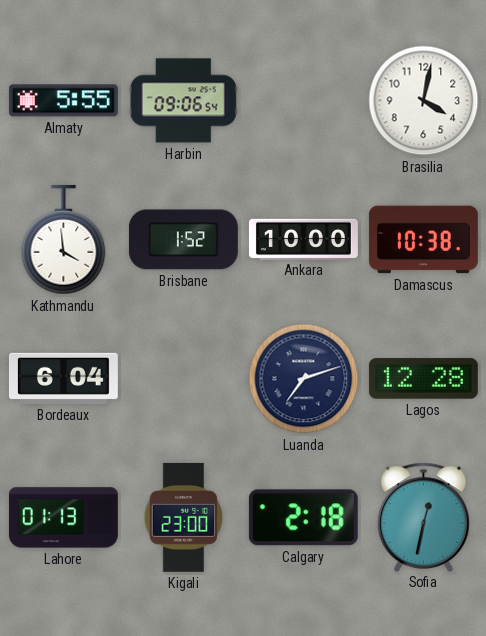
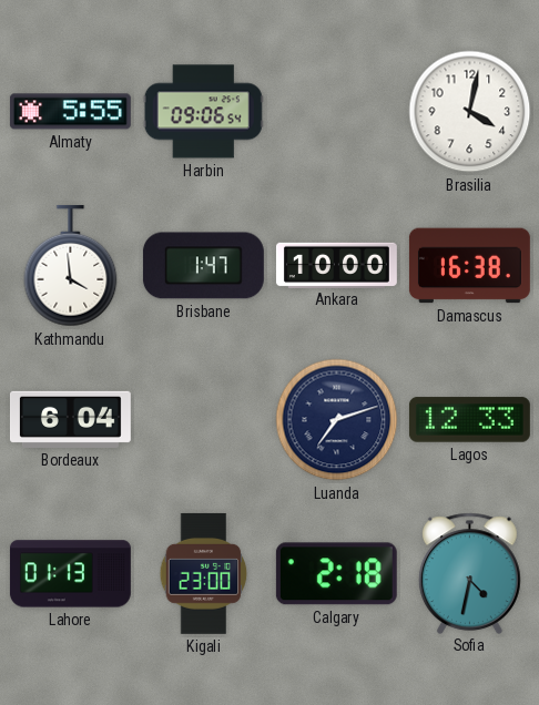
Brisbane: 1:52 -> 1:47
Damascus: 10:38 -> 16:38
Lagos: 12:28 -> 12:33
Sofia: 12:32 -> 4:32
